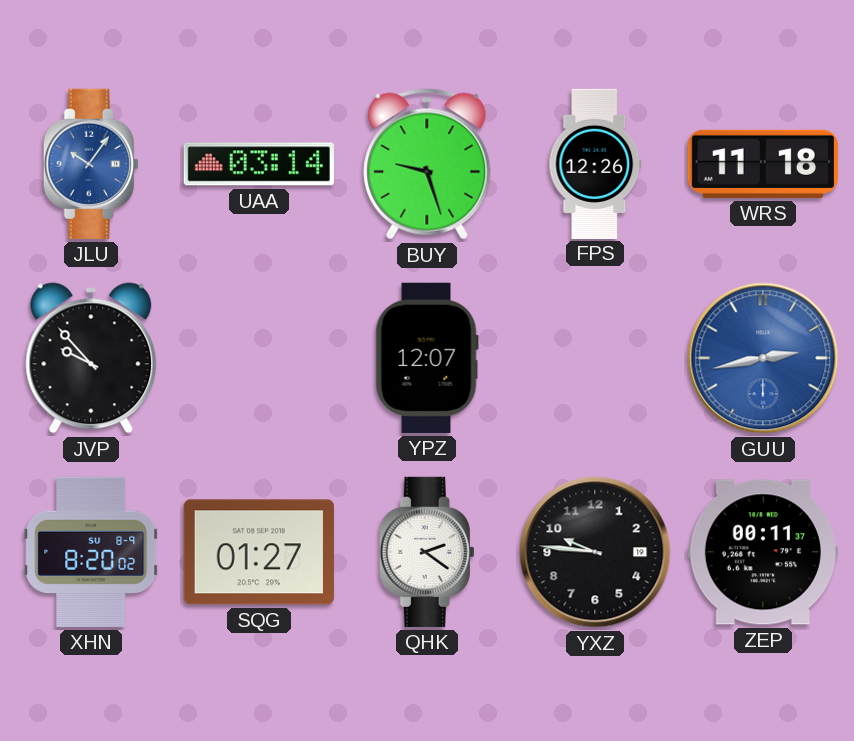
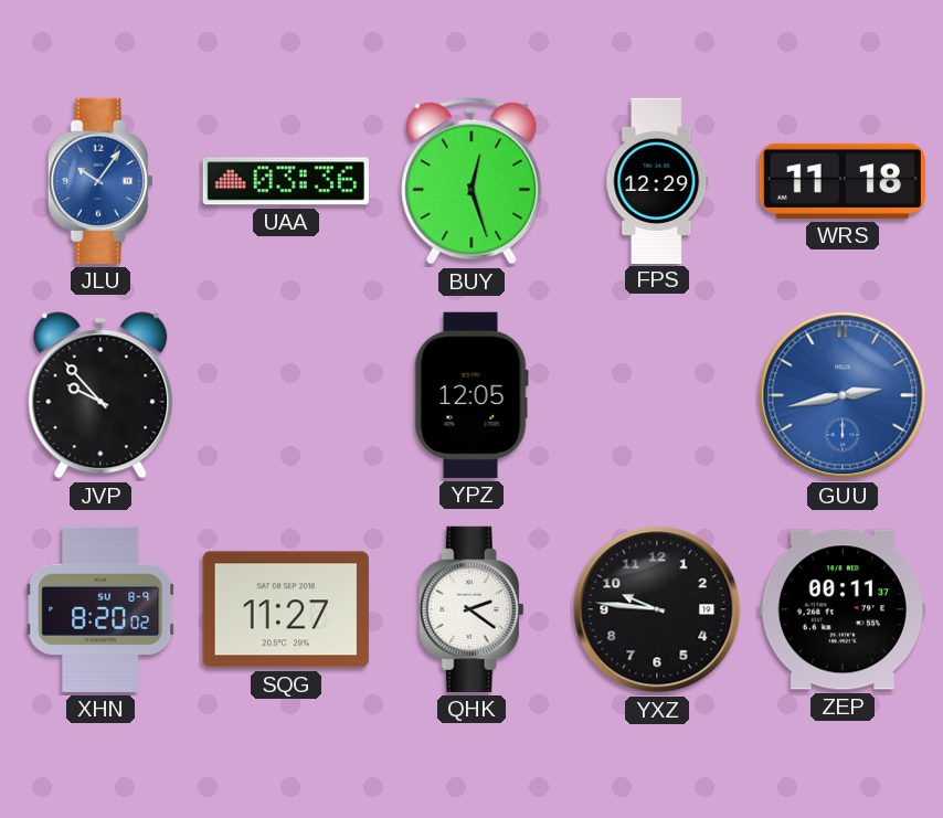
UAA: 03:14 -> 03:36
BUY: 9:27 -> 12:27
FPS: 12:26 -> 12:29
YPZ: 12:07 -> 12:05
SQG: 01:27 -> 11:27
